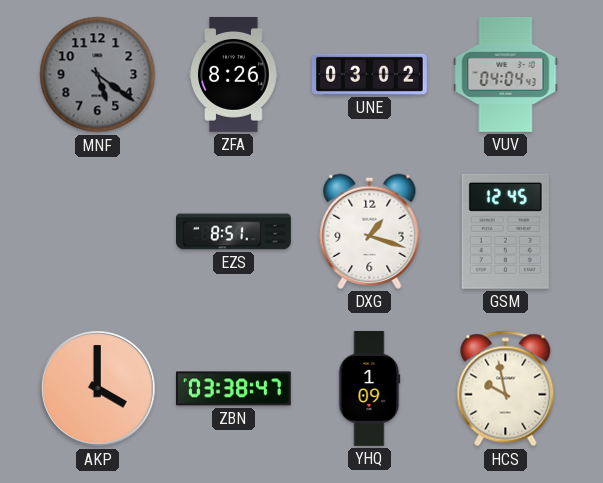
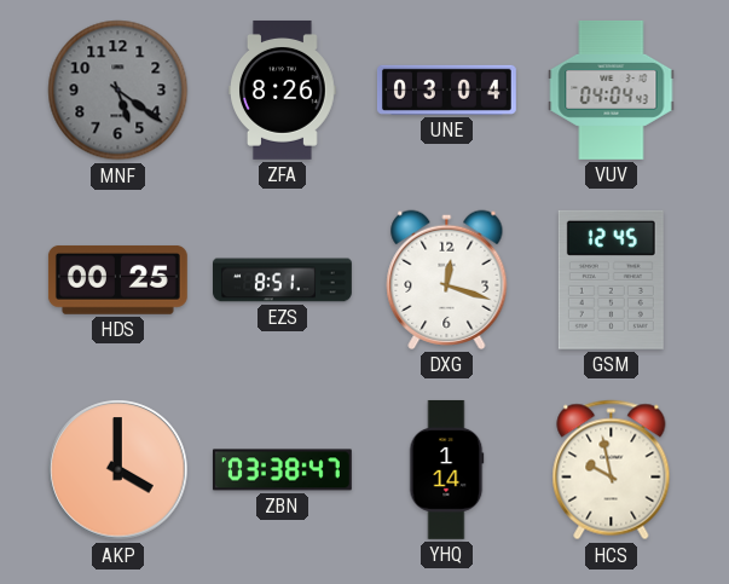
UNE: 03:02 -> 03:04
HDS: none -> 00:25
DXG: 1:18 -> 12:18
YHQ: 1:09 -> 1:14
